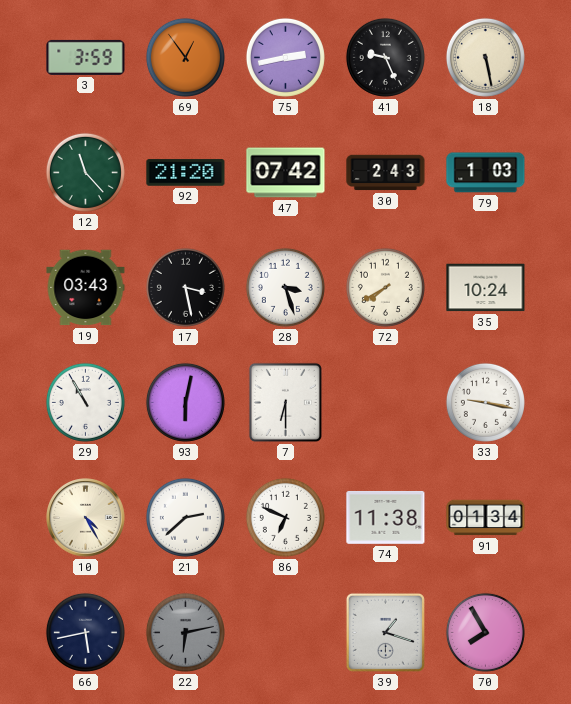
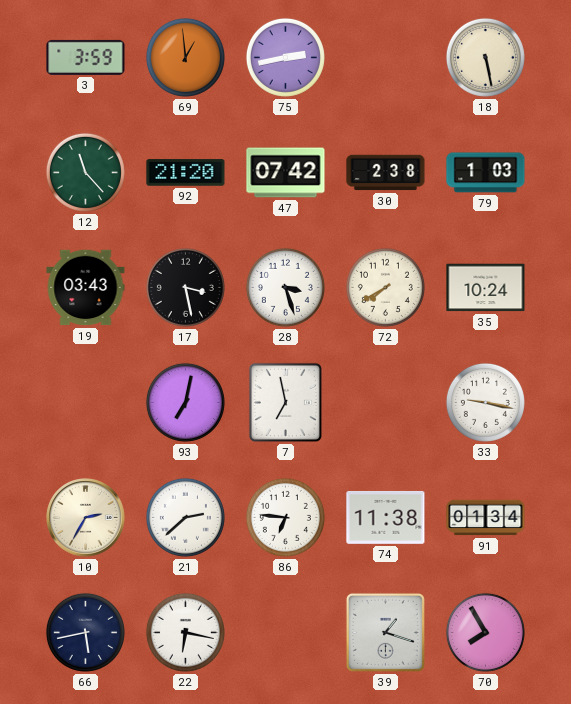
69: 12:54 -> 12:59
41: 9:26 -> none
30: 2:43 -> 2:38
29: 10:55 -> none
93: 6:02 -> 7:02
7: 6:30 -> 6:58
10: 4:25 -> 2:35
86: 6:49 -> 6:46
22: 6:13 -> 6:17
22 dial: grey -> white
